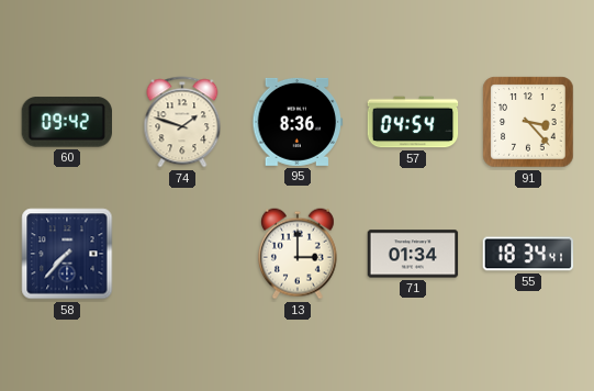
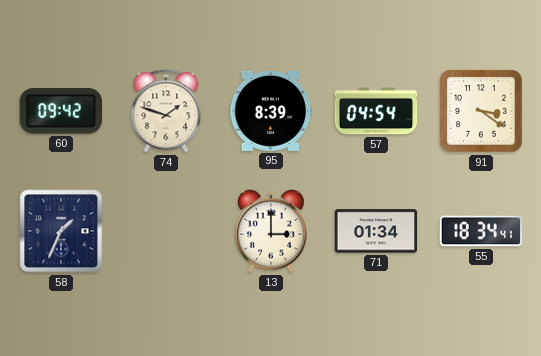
95: 8:36 -> 8:39
91: 3:23 -> 3:21
58: 7:37 -> 1:34
